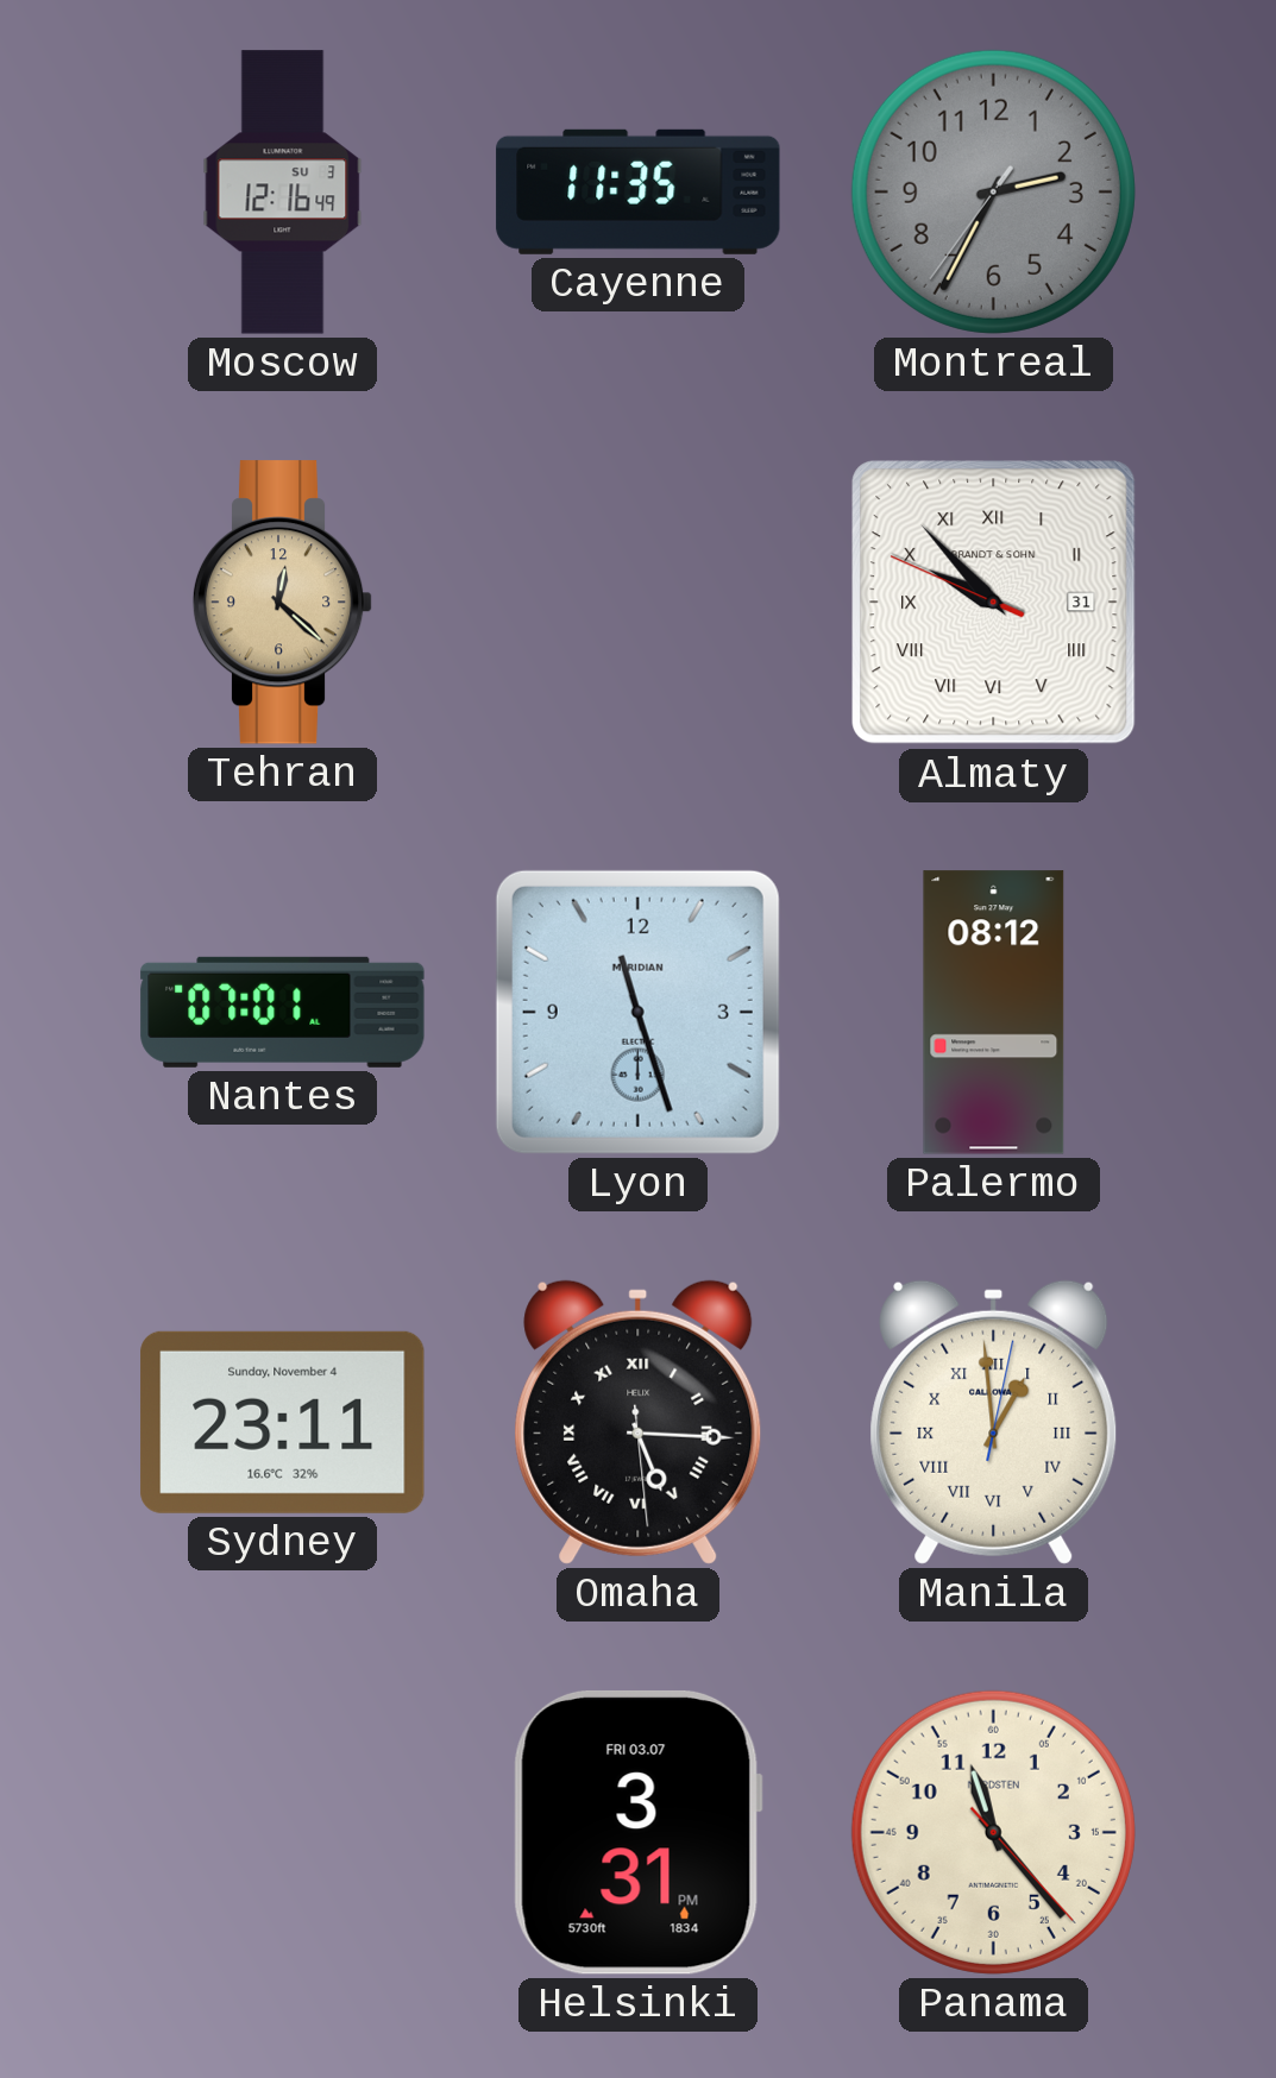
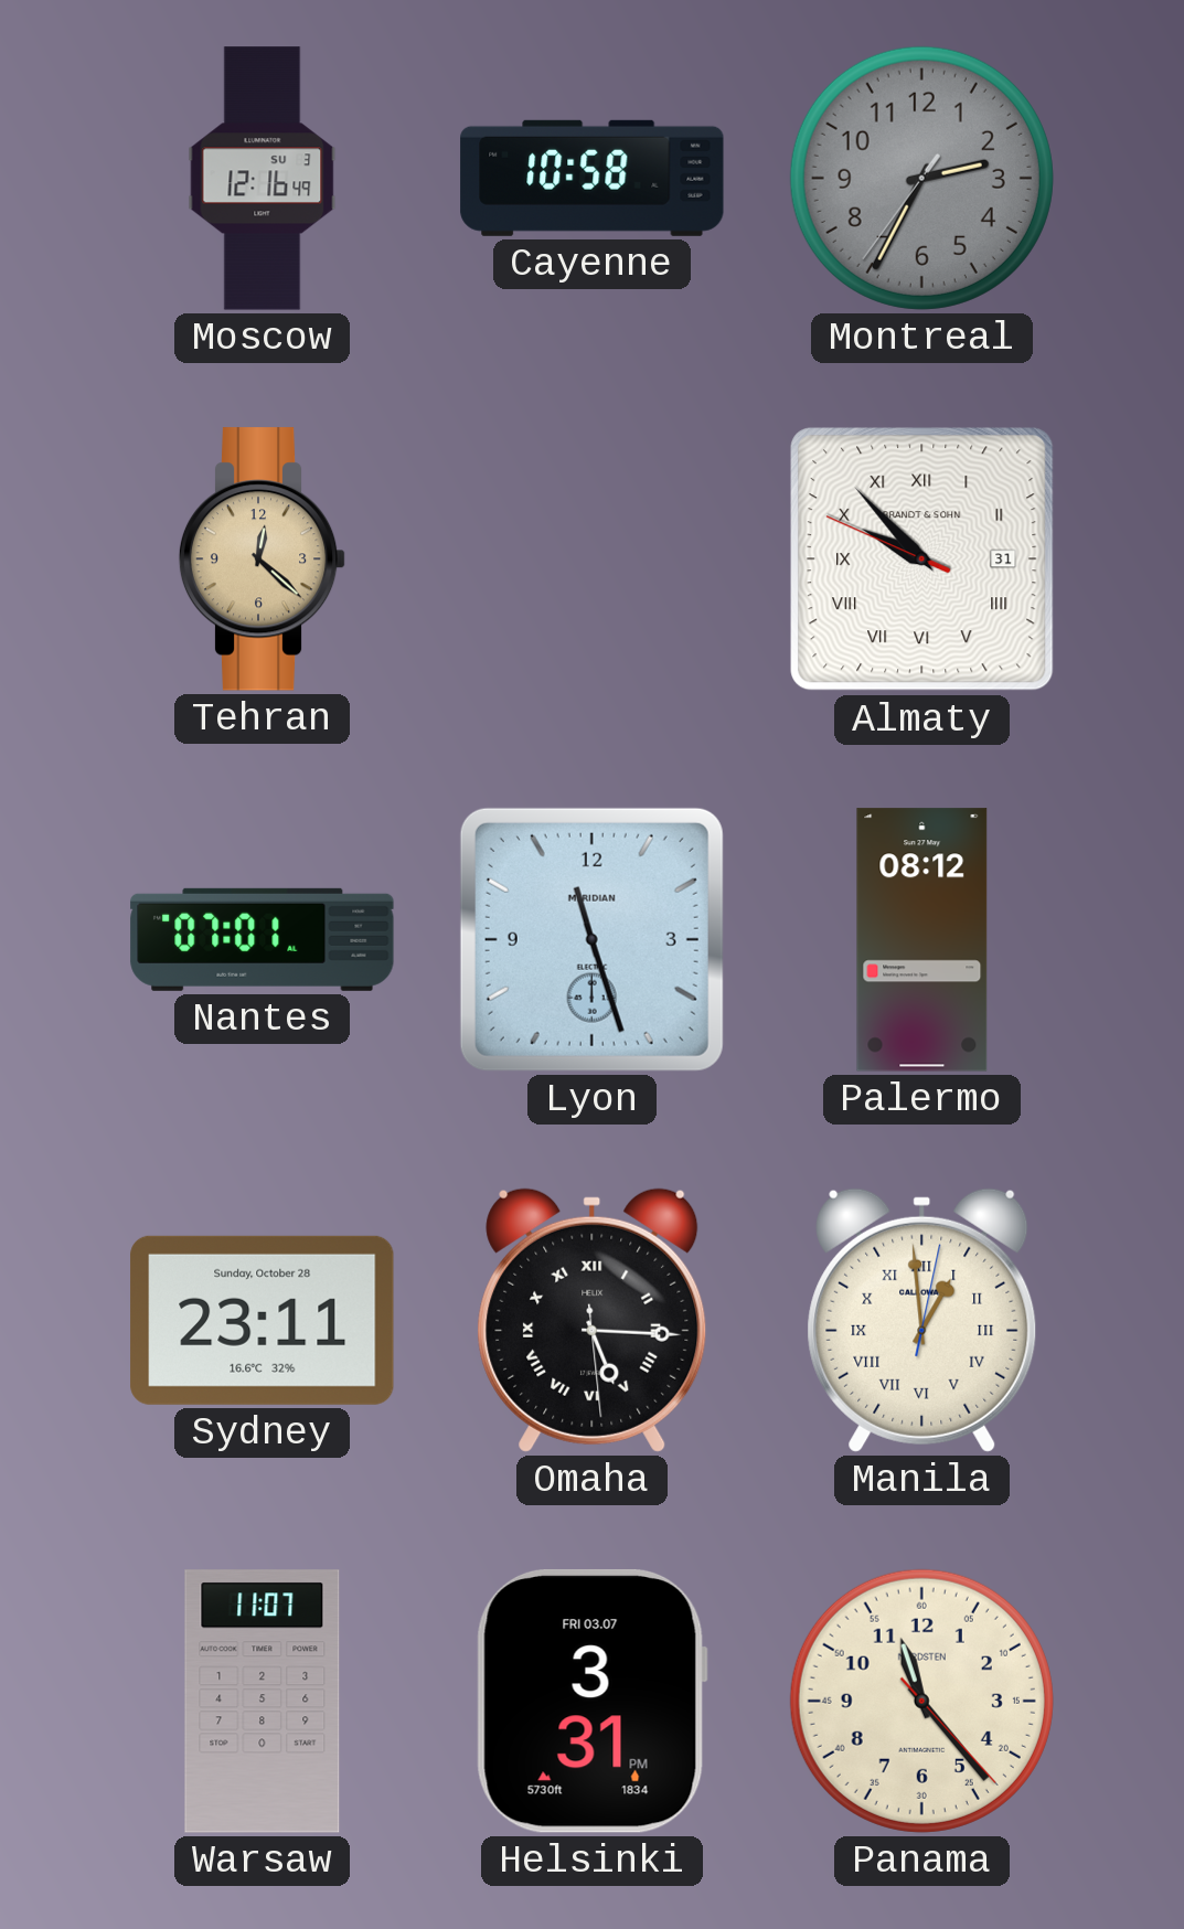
Cayenne: 11:35 -> 10:58
Sydney date: Sunday, November 4 -> Sunday, October 28
Warsaw: none -> 11:07
